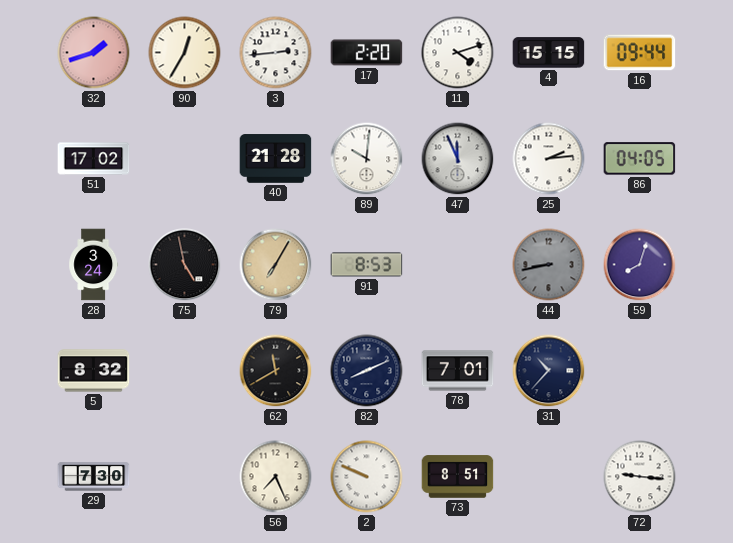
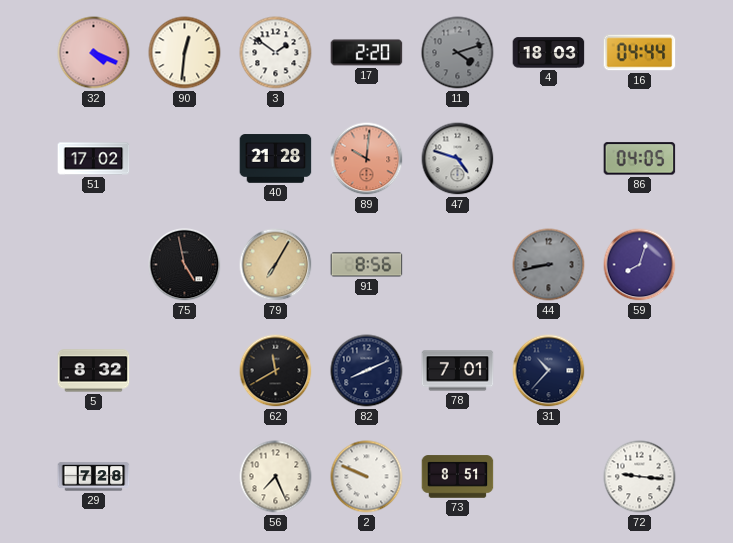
32: 1:42 -> 4:19
90: 12:35 -> 12:31
3: 2:44 -> 1:51
11 dial: white -> grey
4: 15:15 -> 18:03
16: 09:44 -> 04:44
89 dial: white -> salmon
47: 11:56 -> 4:48
25: 2:14 -> none
28: 3:24 -> none
91: 8:53 -> 8:56
29: 7:30 -> 7:28
